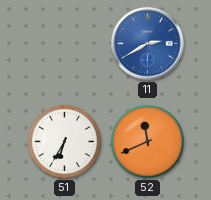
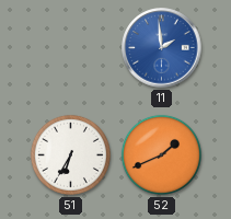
11: 2:40 -> 1:59
52: 11:41 -> 1:41
